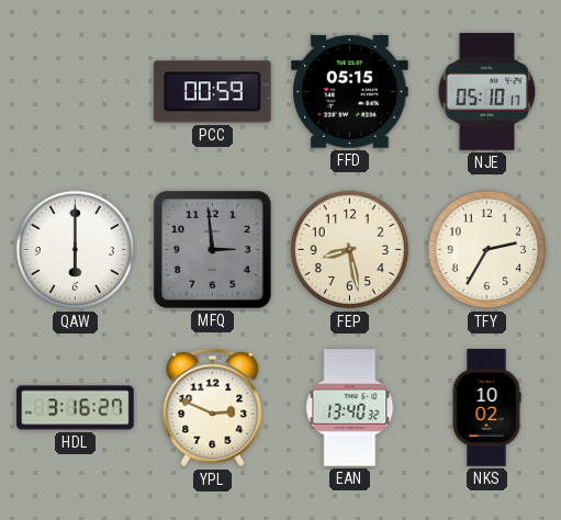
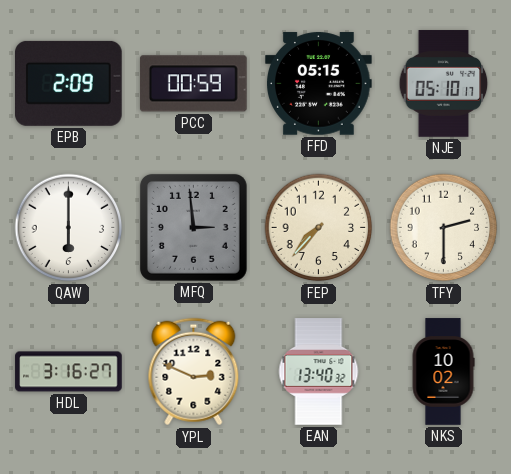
EPB: none -> 2:09
FEP: 8:28 -> 7:37
TFY: 2:35 -> 2:30
